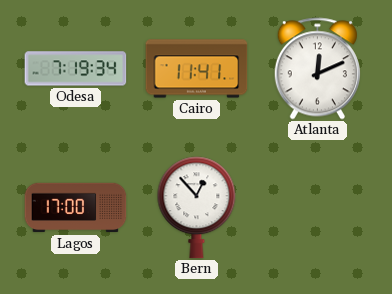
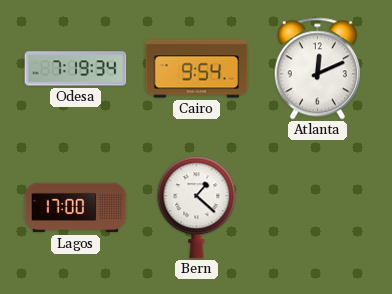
Cairo: 11:41 -> 9:54
Bern: 12:53 -> 1:22
